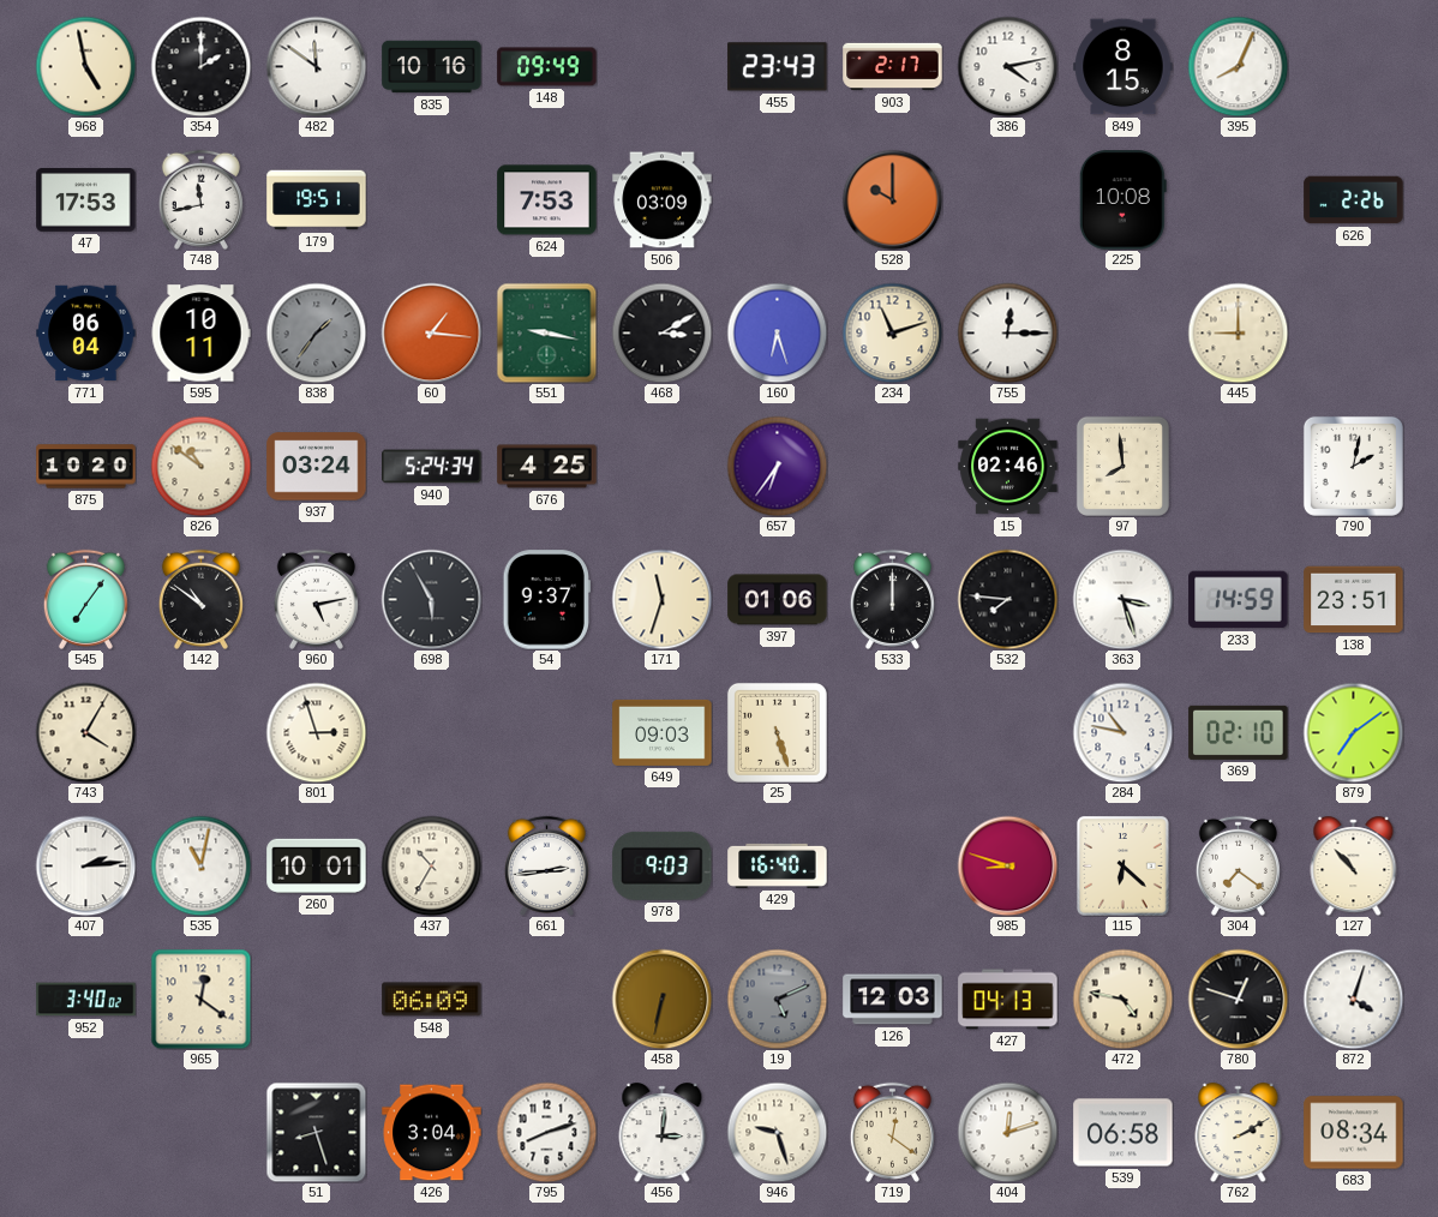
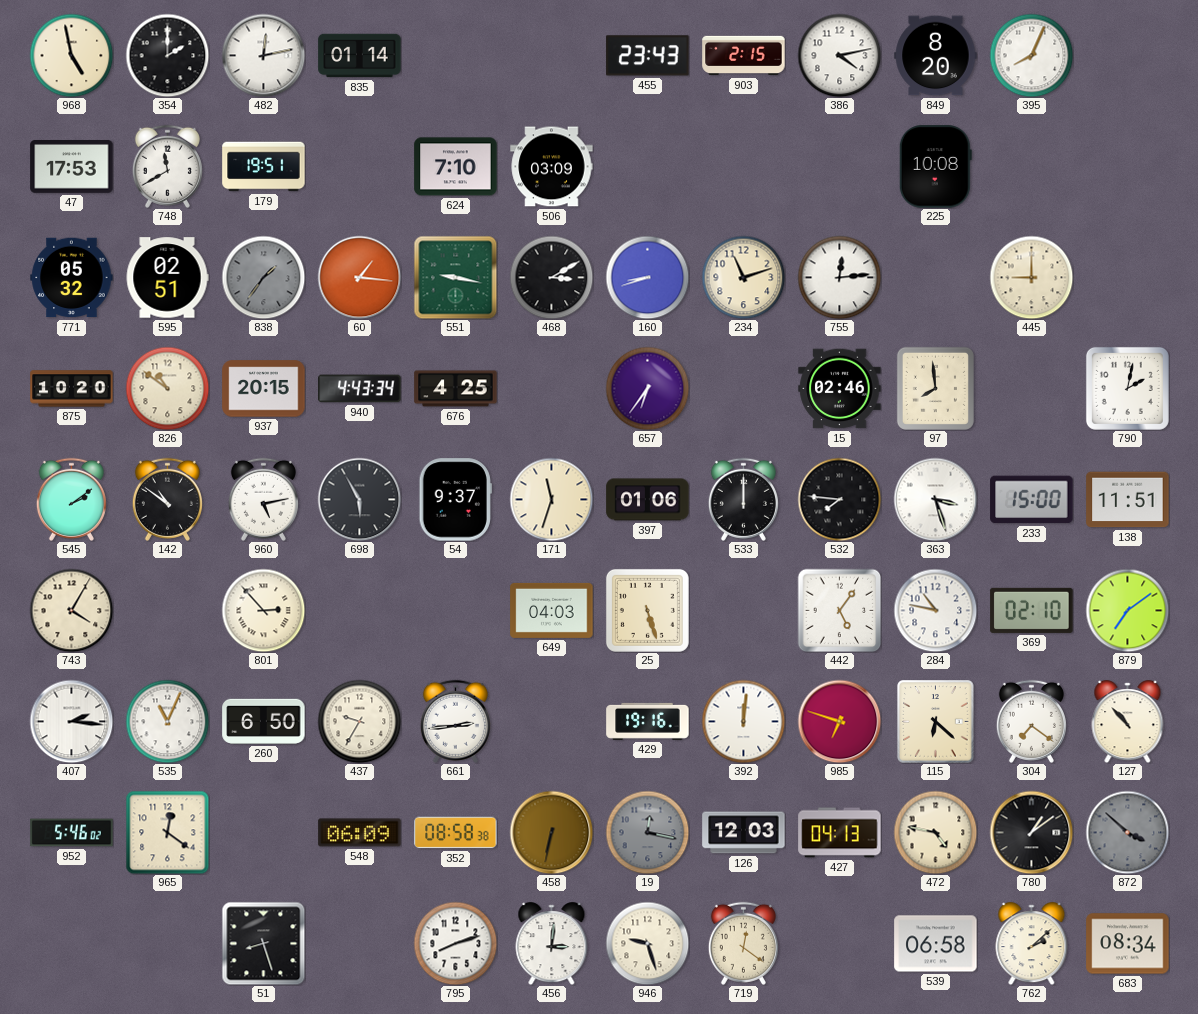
482: 11:51 -> 12:13
835: 10:16 -> 01:14
148: 09:49 -> none
903: 2:17 -> 2:15
849: 8:15 -> 8:20
748: 11:43 -> 11:40
624: 7:53 -> 7:10
528: 10:00 -> none
626: 2:26 -> none
771: 06:04 -> 05:32
595: 10:11 -> 02:51
160: 6:27 -> 8:42
755: 12:15 -> 12:14
937: 03:24 -> 20:15
940: 5:24 -> 4:43
545: 7:06 -> 2:09
233: 14:59 -> 15:00
138: 23:51 -> 11:51
801: 2:57 -> 2:53
649: 09:03 -> 04:03
442: none -> 5:06
407: 2:14 -> 2:16
535: 11:02 -> 11:04
260: 10:01 -> 6:50
437: 10:35 -> 9:35
978: 9:03 -> none
429: 16:40 -> 19:16
392: none -> 12:01
985: 8:48 -> 6:48
952: 3:40 -> 5:46
352: none -> 08:58
19: 5:11 -> 12:17
780: 12:48 -> 1:09
872: 4:03 -> 3:52
872 dial: white -> grey
426: 3:04 -> none
404: 12:12 -> none
762: 2:10 -> 2:08
